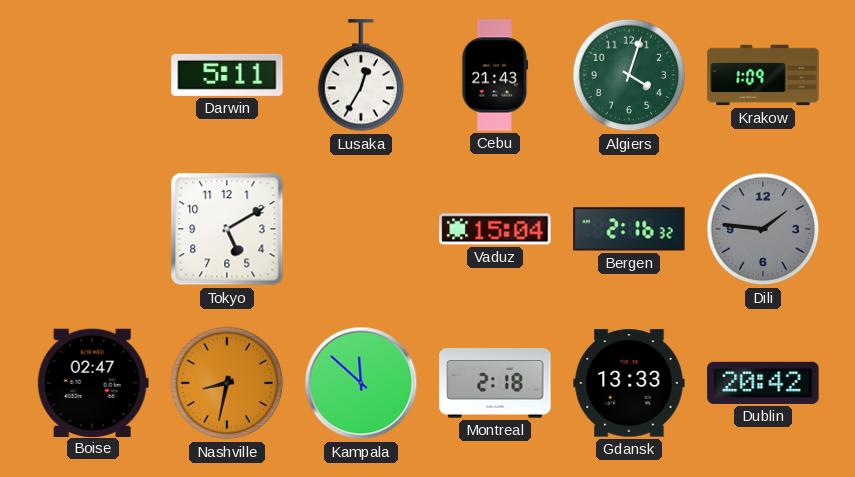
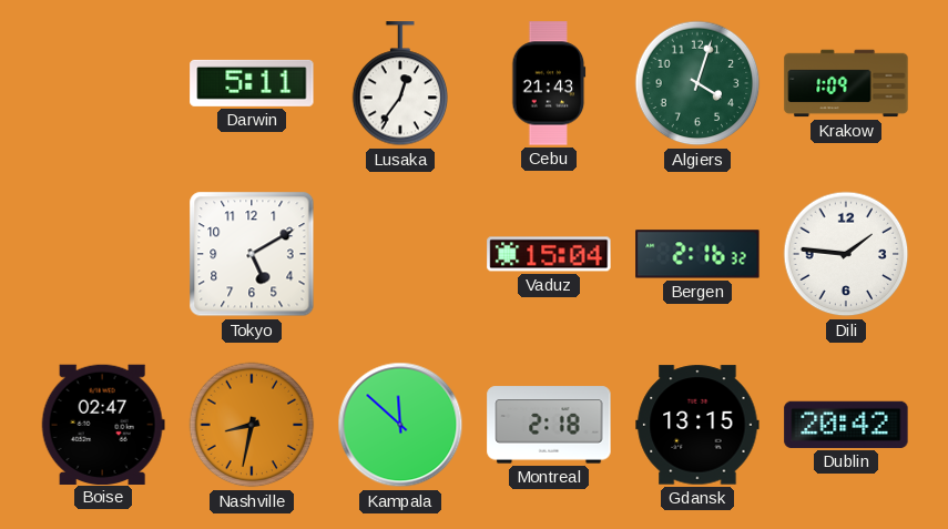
Lusaka: 12:35 -> 12:36
Dili dial: grey -> white
Gdansk: 13:33 -> 13:15
